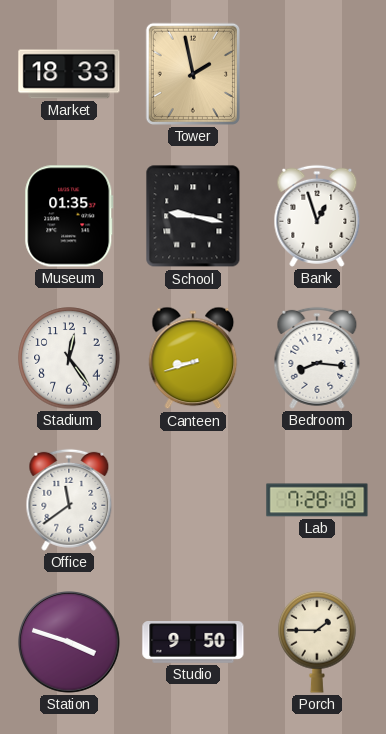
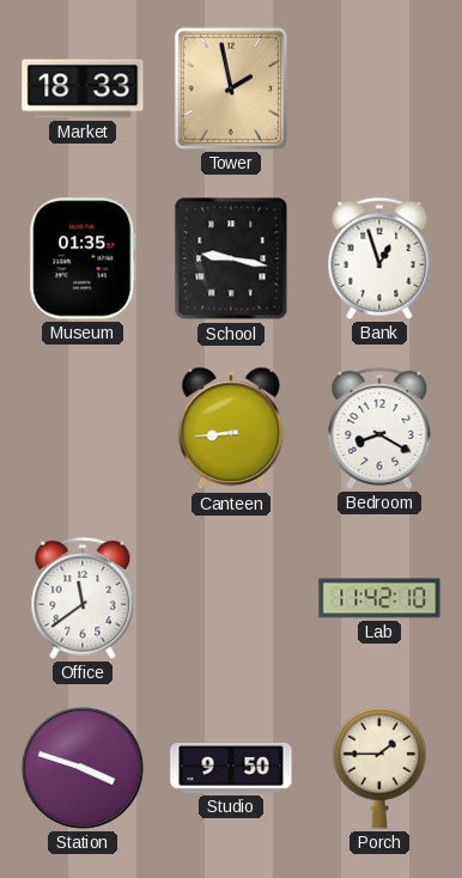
Stadium: 12:24 -> none
Canteen: 8:42 -> 8:44
Bedroom: 8:16 -> 8:20
Lab: 7:28 -> 11:42
